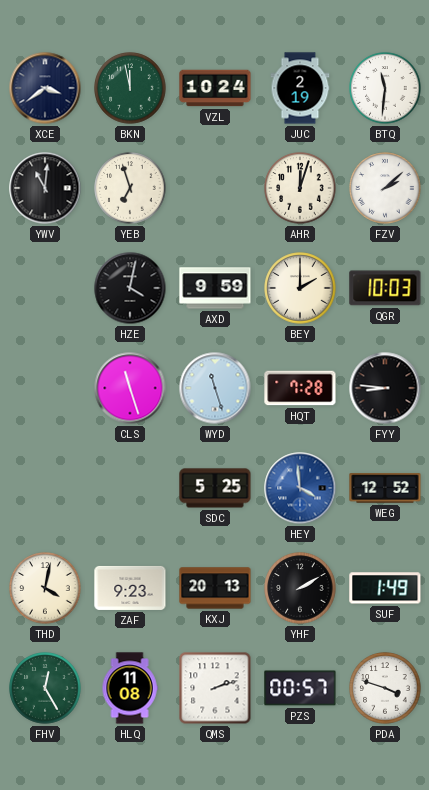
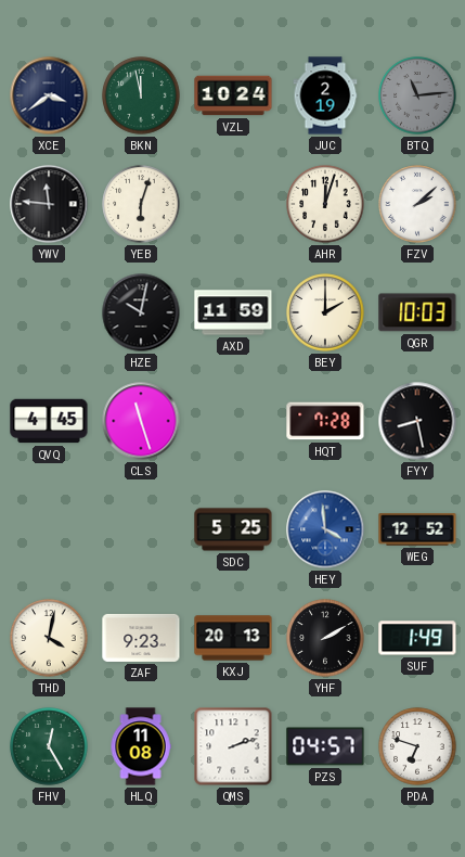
BTQ: 11:31 -> 11:14
BTQ dial: white -> grey
YWV: 11:01 -> 11:46
YEB: 6:57 -> 6:03
HZE: 4:02 -> 10:02
AXD: 9:59 -> 11:59
QVQ: none -> 4:45
WYD: 11:27 -> none
FYY: 8:46 -> 8:28
PZS: 00:57 -> 04:57
PDA: 3:48 -> 6:48
